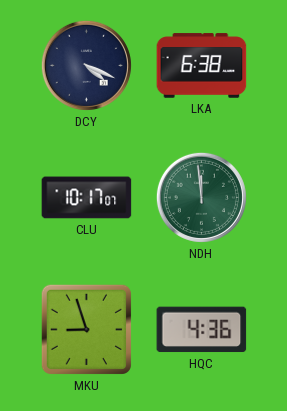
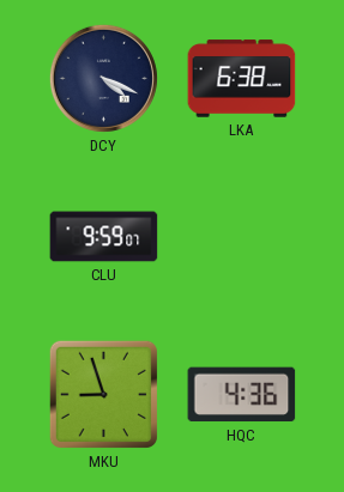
CLU: 10:17 -> 9:59
NDH: 11:59 -> none
